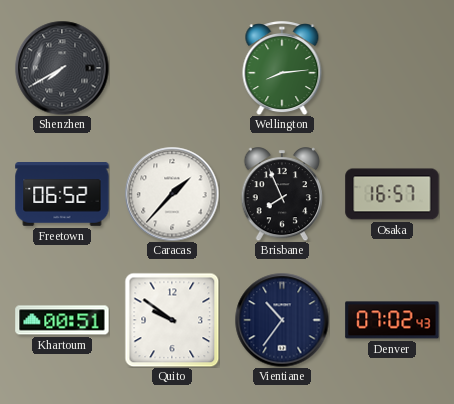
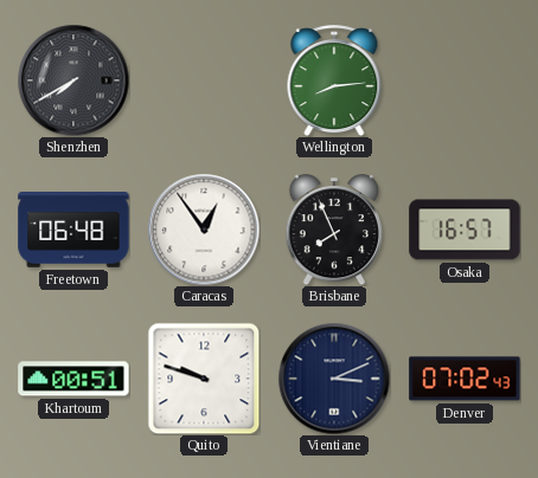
Freetown: 06:52 -> 06:48
Caracas: 1:37 -> 12:54
Quito: 9:51 -> 9:48
Vientiane: 10:36 -> 3:11
